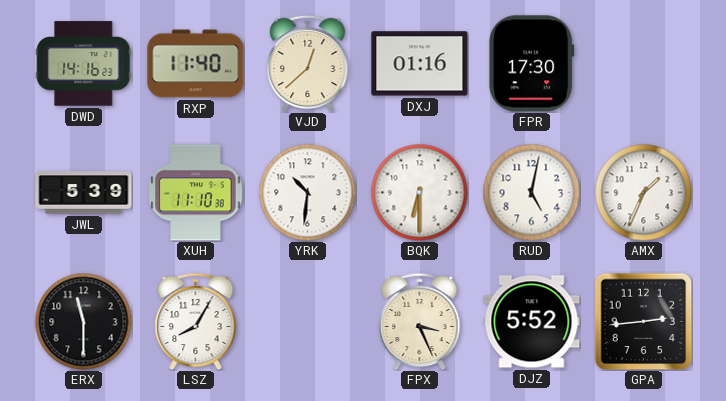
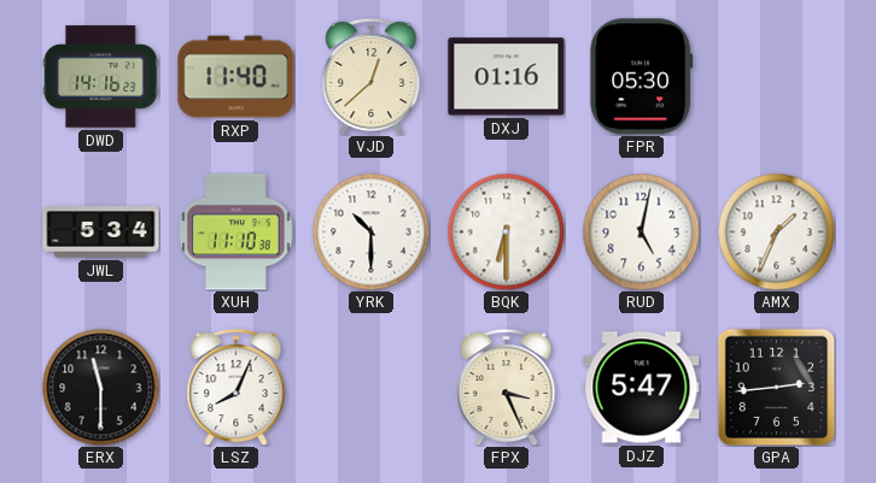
FPR: 17:30 -> 05:30
JWL: 5:39 -> 5:34
YRK: 10:31 -> 10:30
LSZ: 8:05 -> 8:04
DJZ: 5:52 -> 5:47
